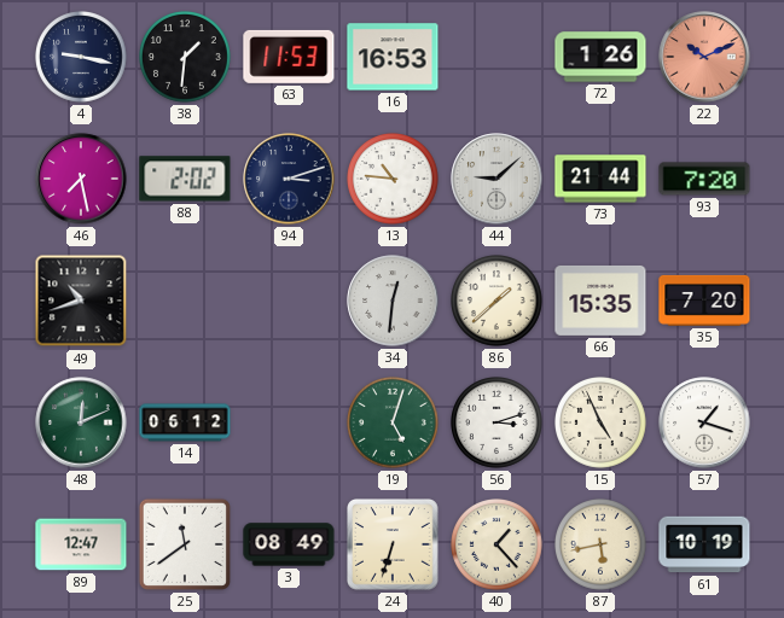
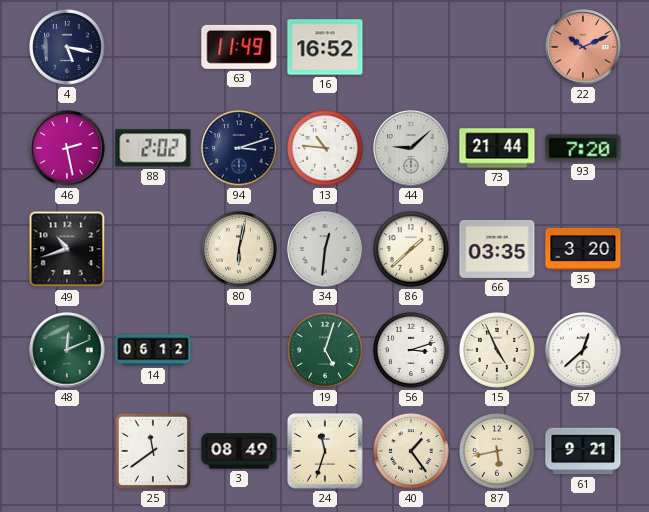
4: 9:17 -> 5:17
38: 1:31 -> none
63: 11:53 -> 11:49
16: 16:53 -> 16:52
72: 1:26 -> none
46: 7:28 -> 2:28
80: none -> 6:02
66: 15:35 -> 03:35
35: 7:20 -> 3:20
57: 1:18 -> 12:38
89: 12:47 -> none
24: 6:33 -> 11:33
40: 1:23 -> 1:24
61: 10:19 -> 9:21
